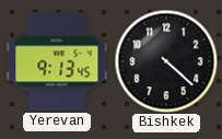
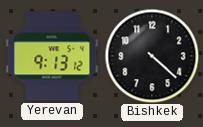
Yerevan: 9:13:45 -> 9:13:12
